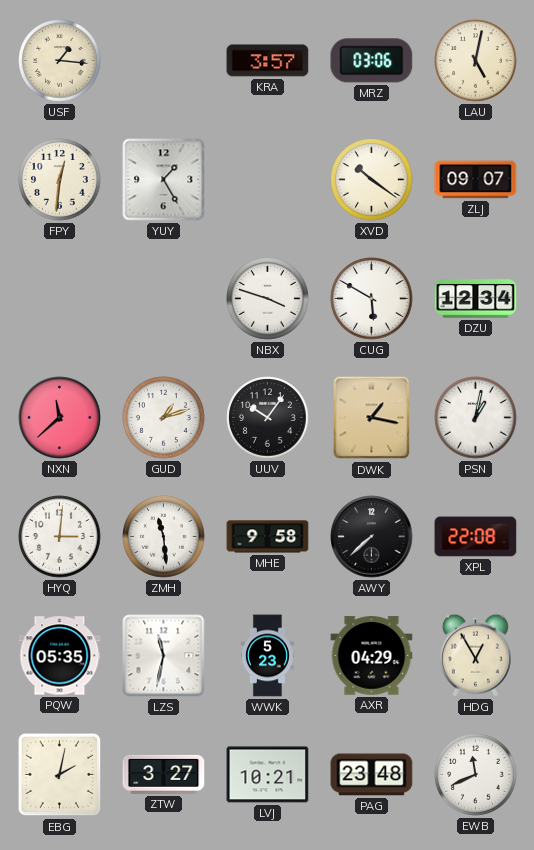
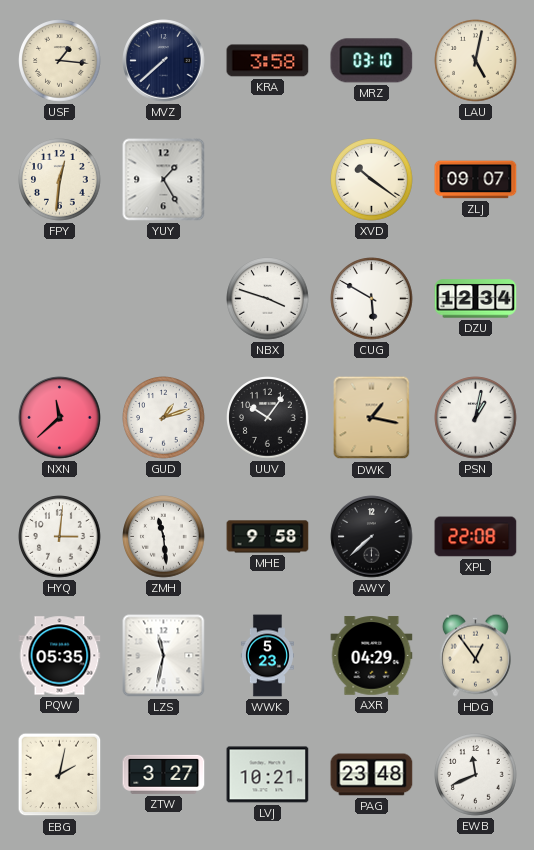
MVZ: none -> 7:38
KRA: 3:57 -> 3:58
MRZ: 03:06 -> 03:10
HDG: 12:55 -> 12:54
